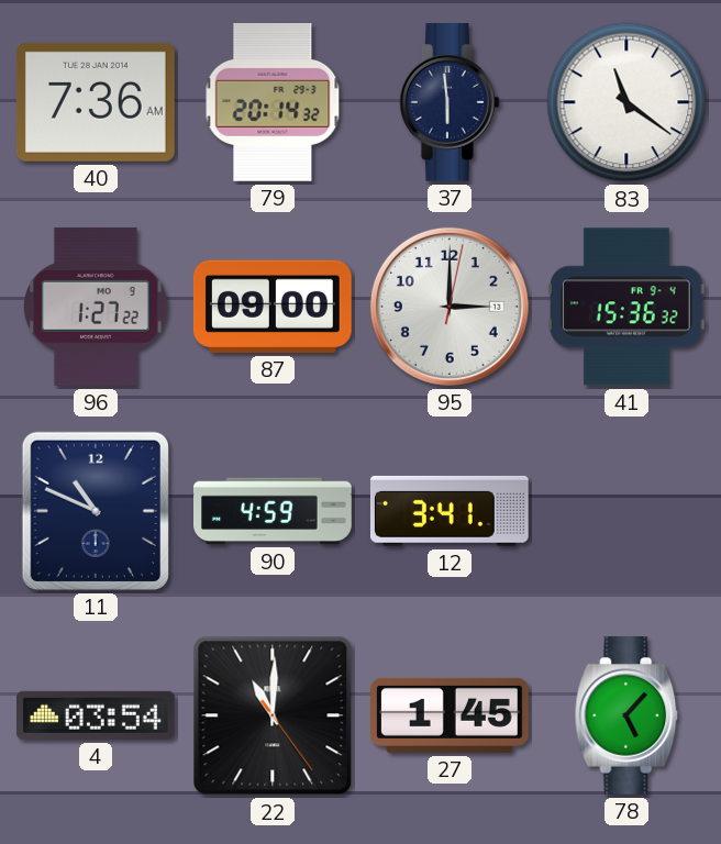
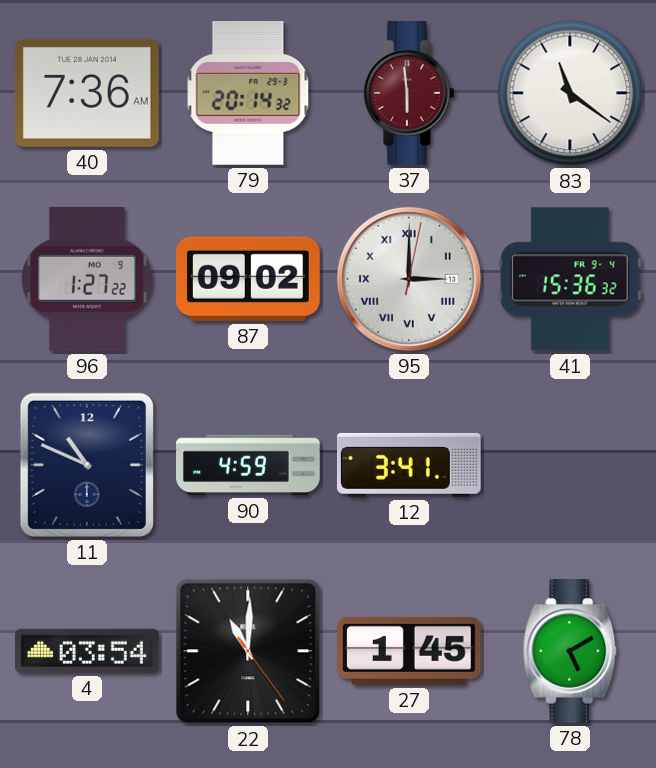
37 dial: navy -> burgundy
87: 09:00 -> 09:02
95 numerals: Arabic -> Roman
78: 5:07 -> 5:10
